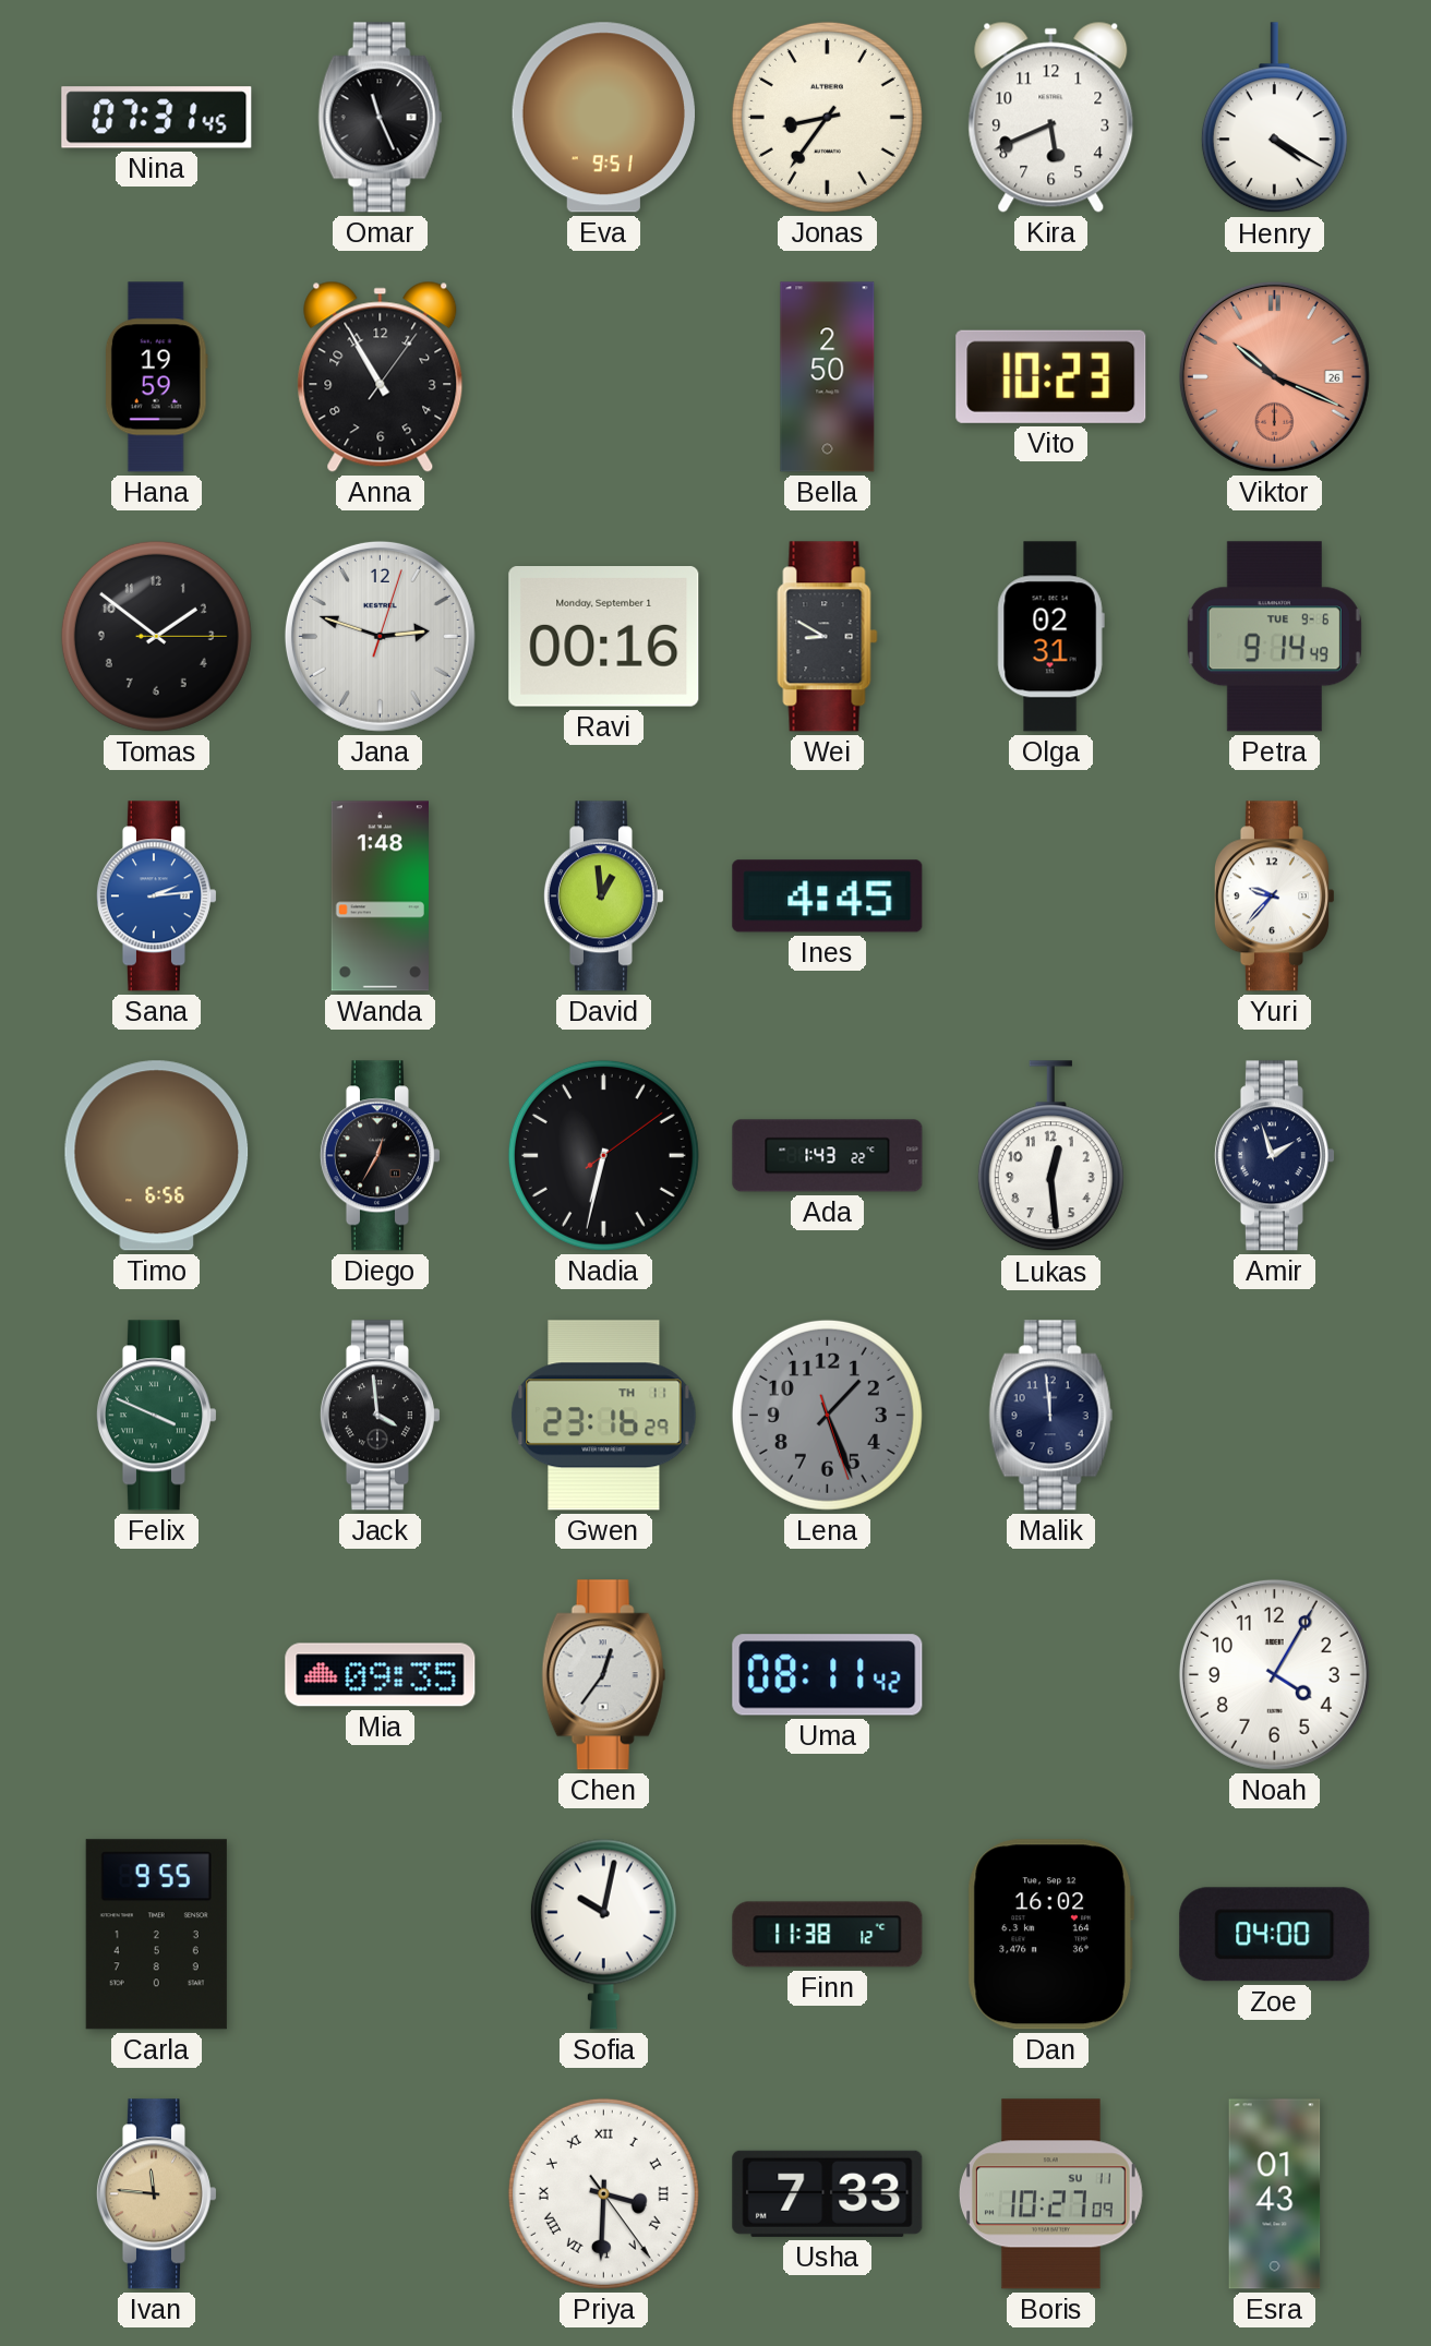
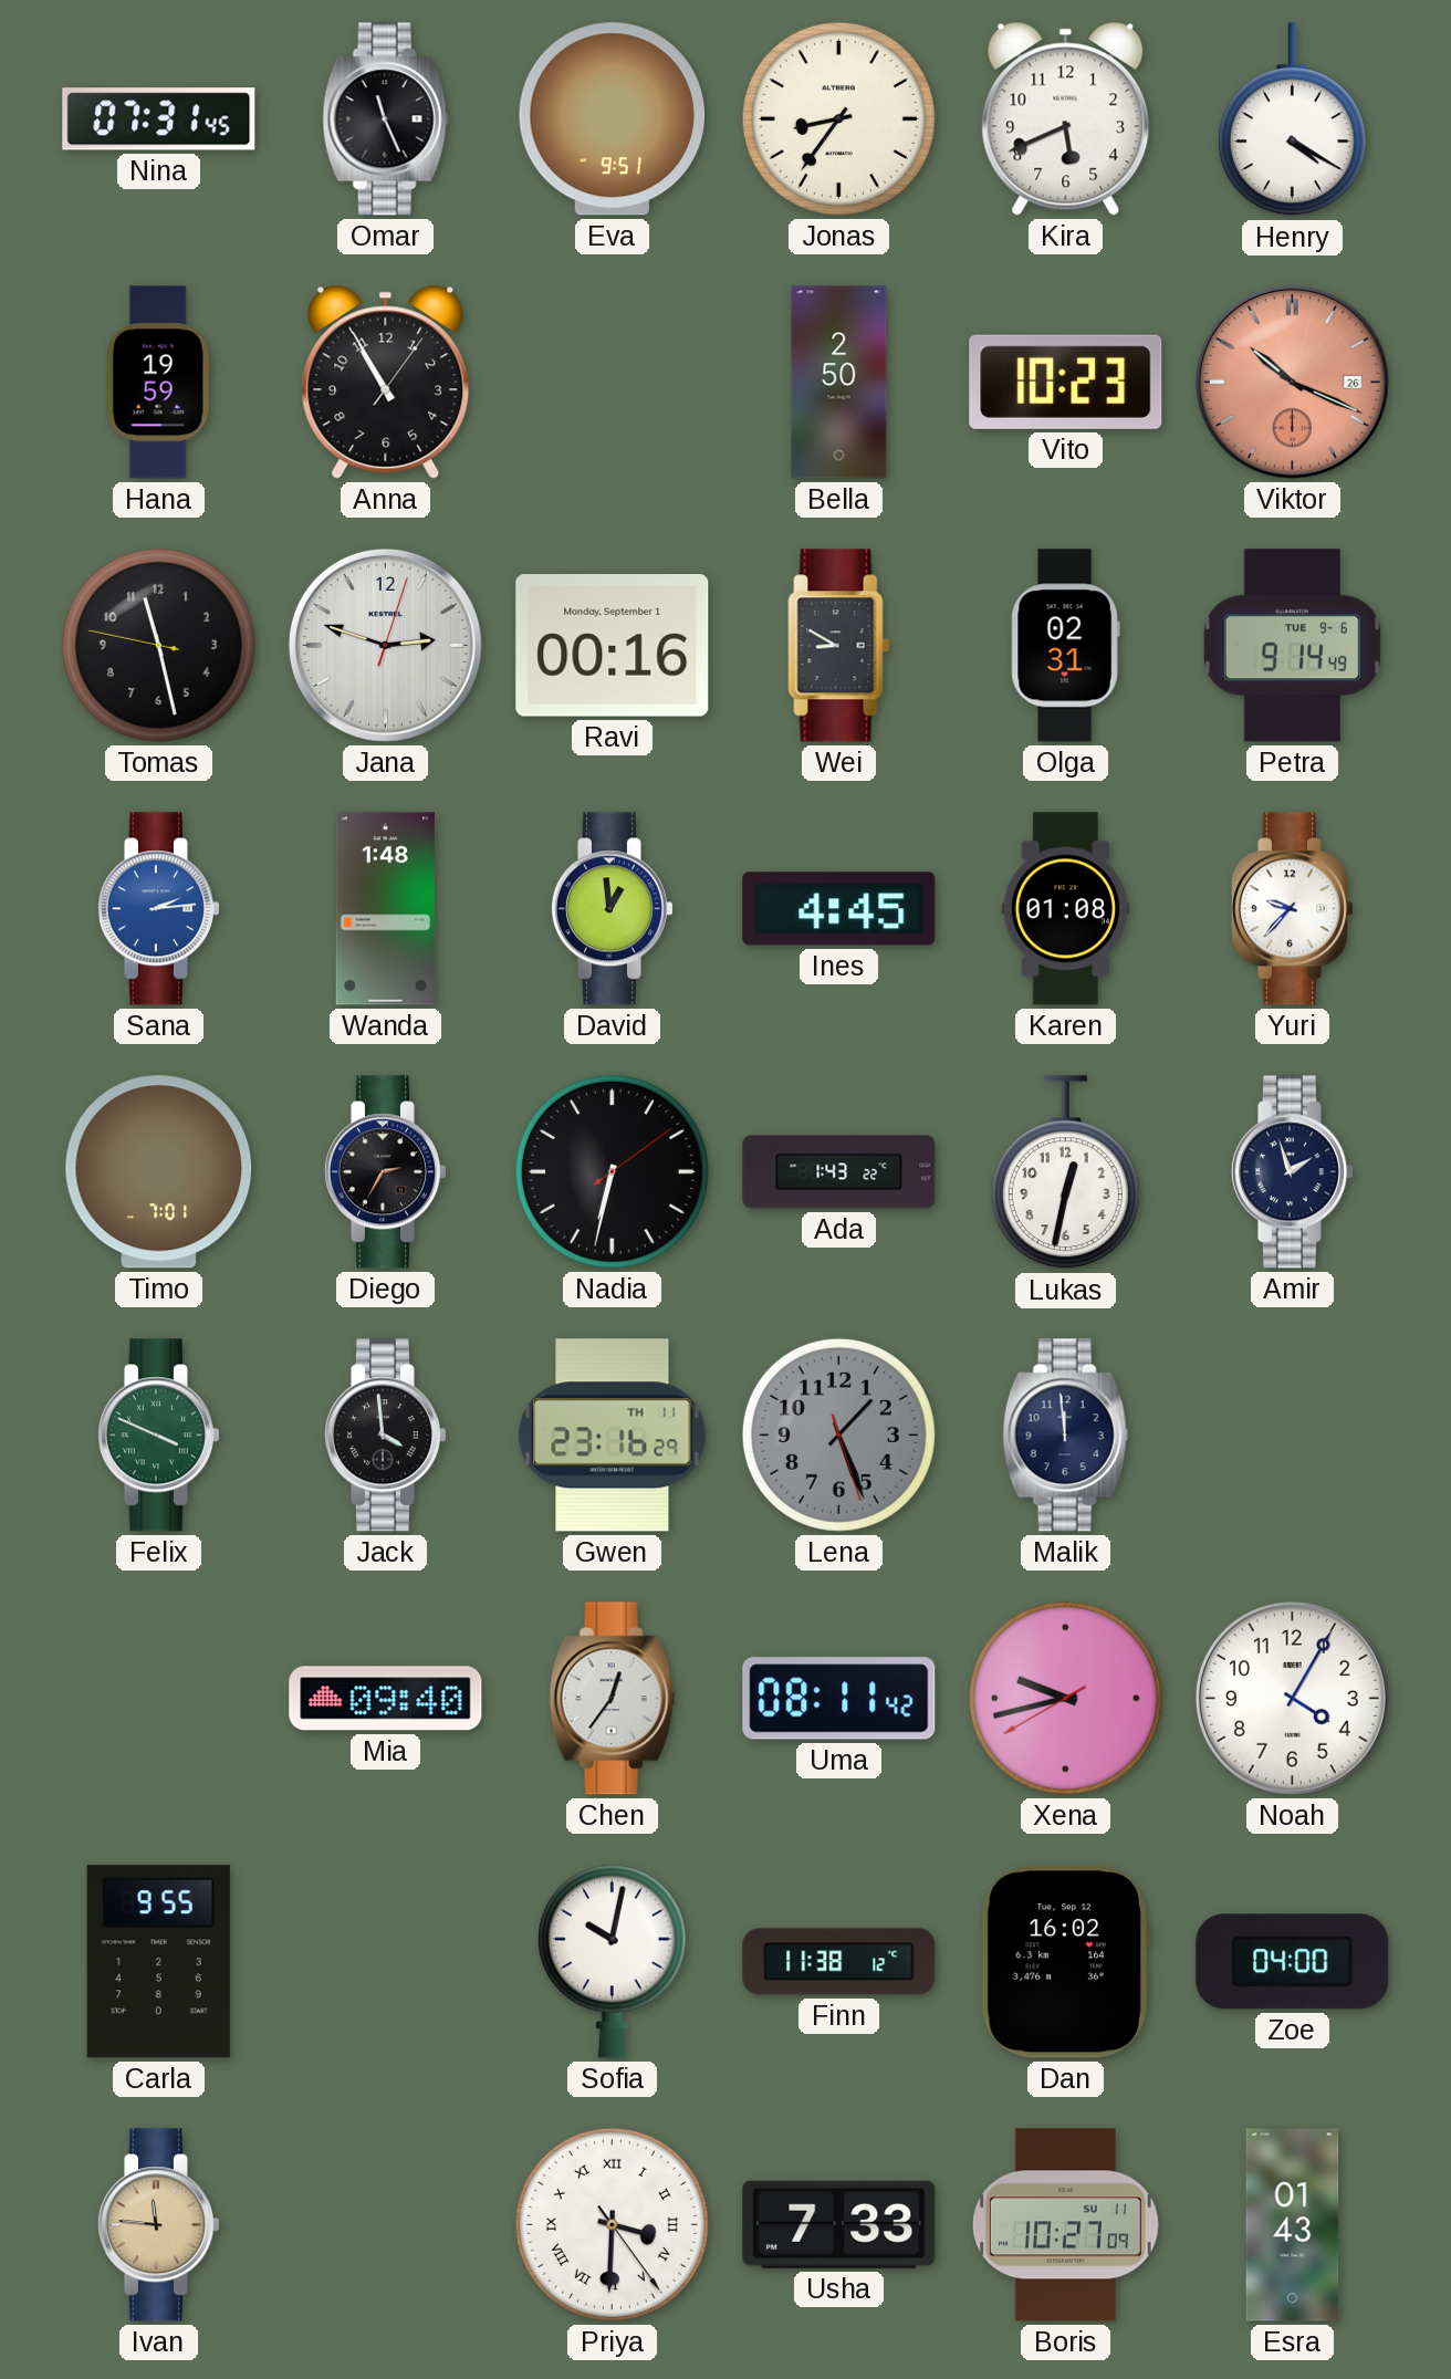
Tomas: 1:51 -> 11:27
Karen: none -> 01:08
Timo: 6:56 -> 7:01
Diego: 12:35 -> 2:35
Lukas: 12:29 -> 12:32
Mia: 09:35 -> 09:40
Xena: none -> 9:42
